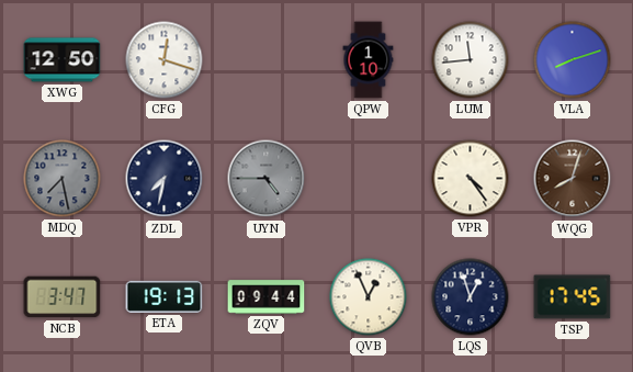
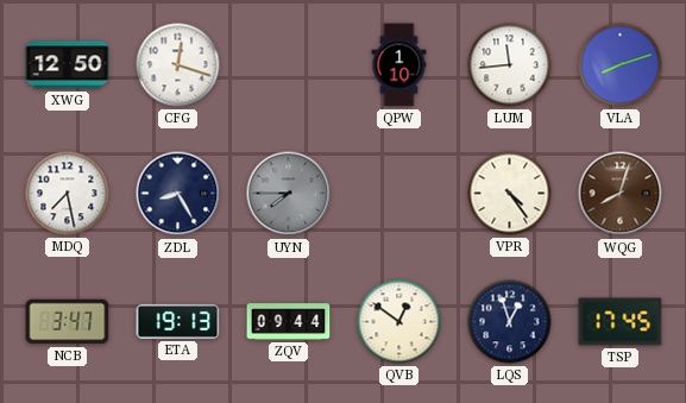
MDQ dial: grey -> white
ZDL: 7:32 -> 8:25
UYN: 4:45 -> 7:45
QVB: 12:56 -> 12:51
